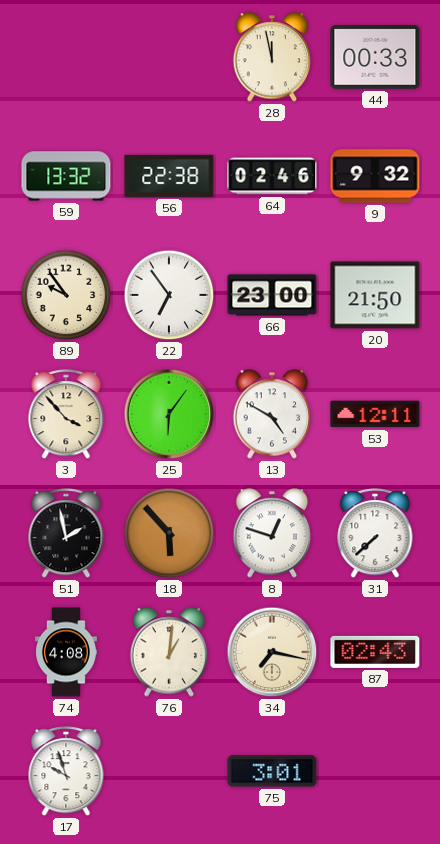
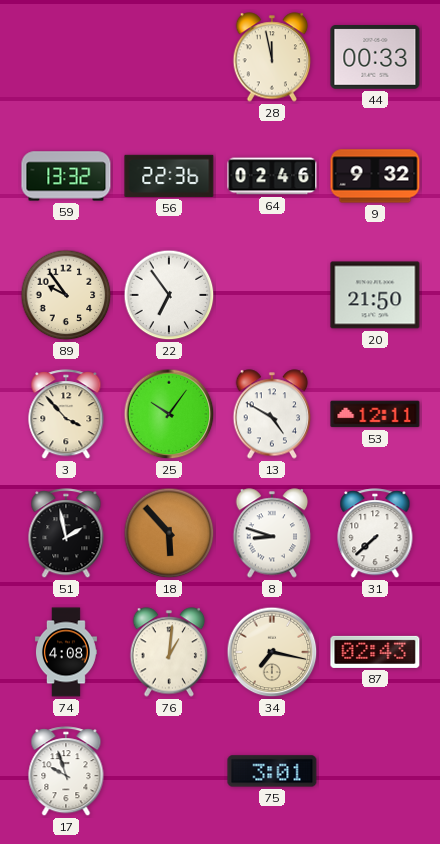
56: 22:38 -> 22:36
66: 23:00 -> none
25: 6:06 -> 10:06
8: 12:48 -> 8:48
